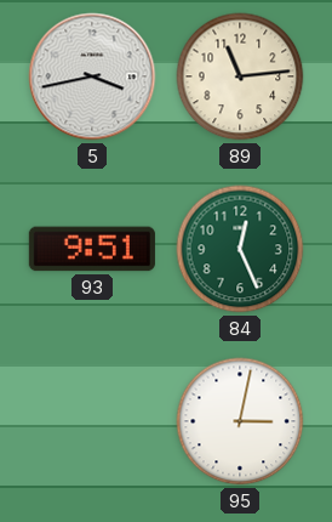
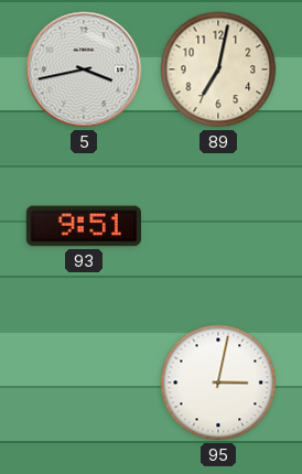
89: 11:14 -> 7:02
84: 12:26 -> none
